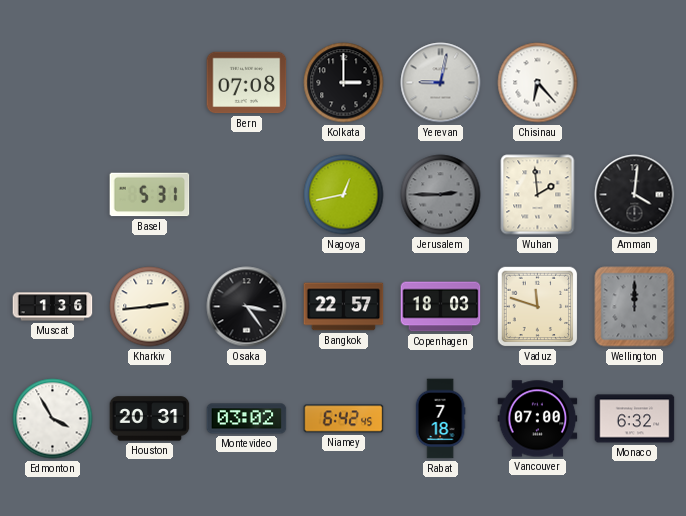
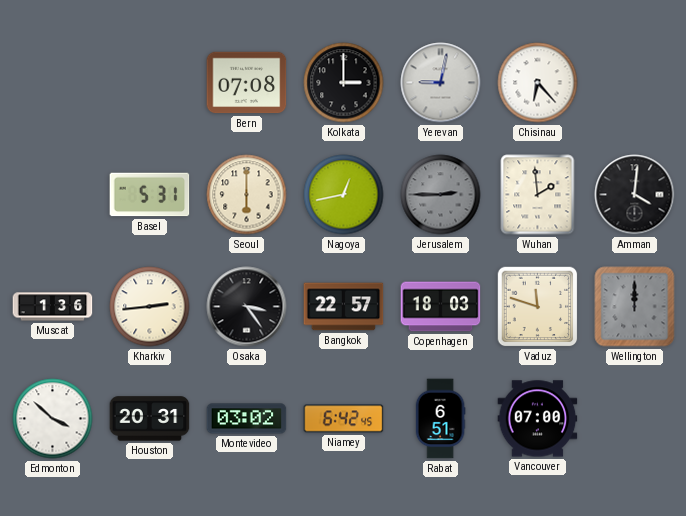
Seoul: none -> 6:00
Edmonton: 3:55 -> 3:52
Rabat: 7:18 -> 6:51
Monaco: 6:32 -> none
